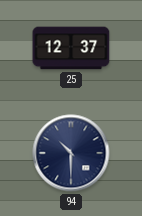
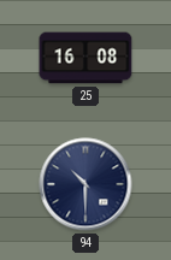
25: 12:37 -> 16:08
